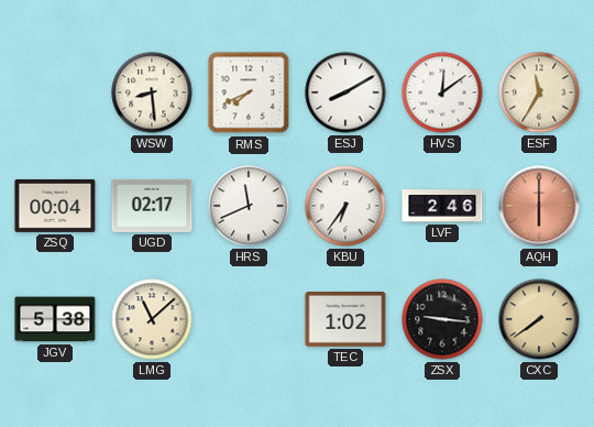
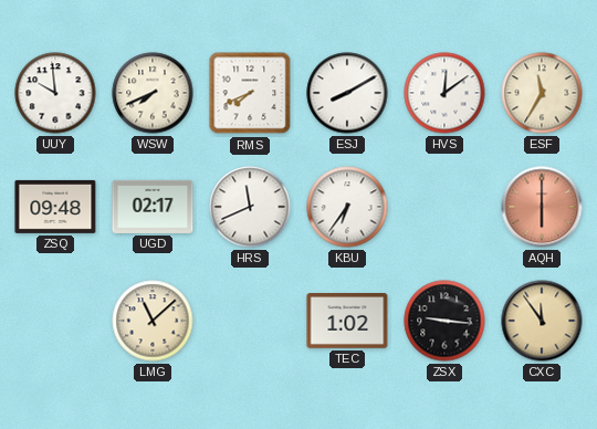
UUY: none -> 9:59
WSW: 8:29 -> 7:41
ZSQ: 00:04 -> 09:48
LVF: 2:46 -> none
JGV: 5:38 -> none
CXC: 7:39 -> 11:54
